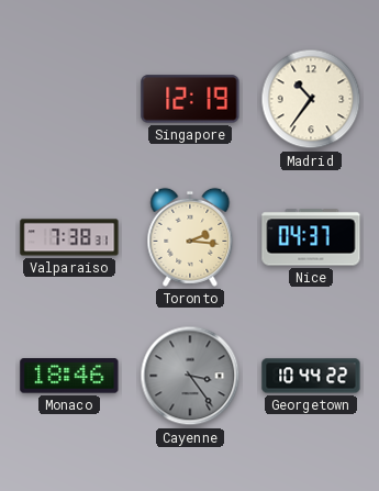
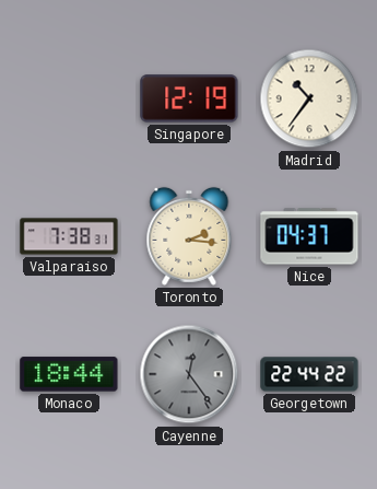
Monaco: 18:46 -> 18:44
Cayenne: 3:24 -> 12:24
Georgetown: 10:44 -> 22:44
